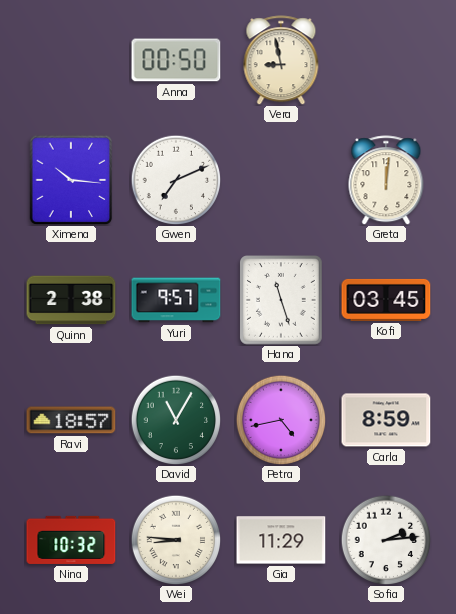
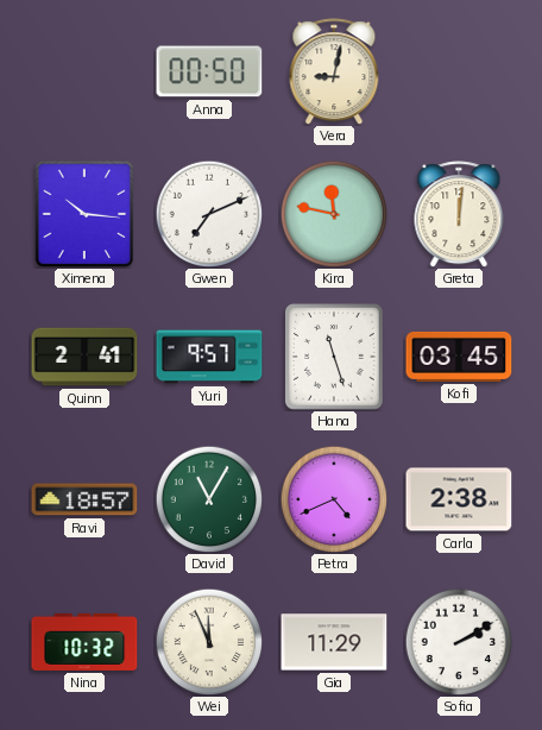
Vera: 8:58 -> 9:02
Kira: none -> 11:47
Quinn: 2:38 -> 2:41
Petra: 4:43 -> 4:41
Carla: 8:59 -> 2:38
Wei: 8:46 -> 11:56
Sofia: 2:14 -> 2:10
